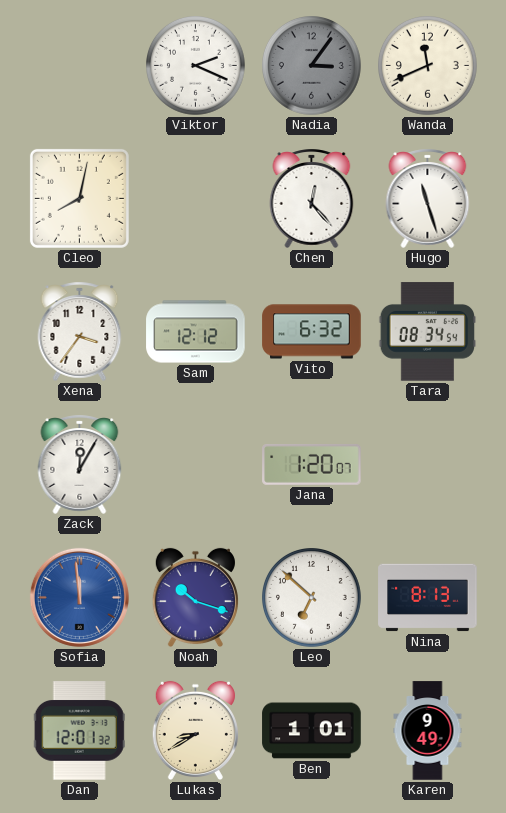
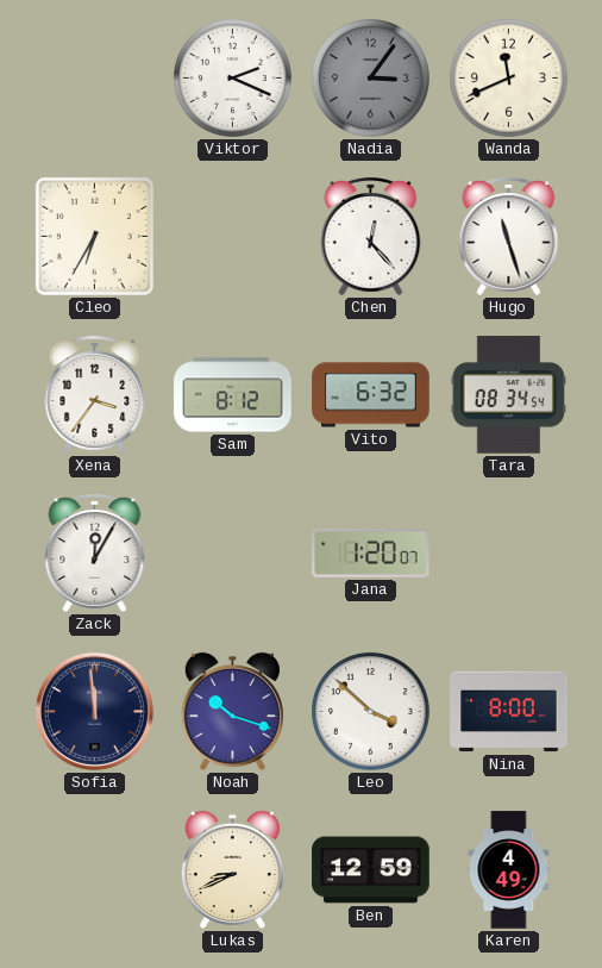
Cleo: 8:02 -> 6:35
Sam: 12:12 -> 8:12
Sofia dial: blue -> navy
Leo: 6:52 -> 3:52
Nina: 8:13 -> 8:00
Dan: 12:01 -> none
Lukas: 8:40 -> 8:41
Ben: 1:01 -> 12:59
Karen: 9:49 -> 4:49
